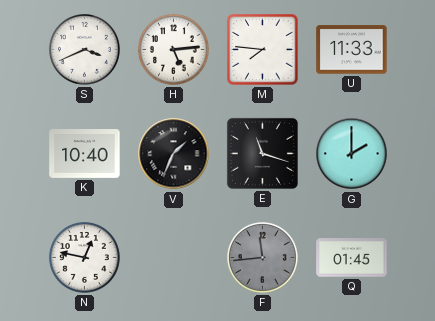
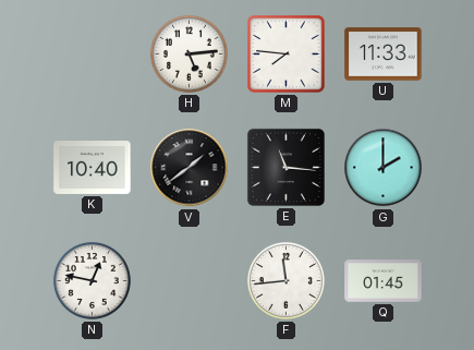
S: 3:41 -> none
V: 1:34 -> 1:39
E: 11:18 -> 11:16
F dial: grey -> white
